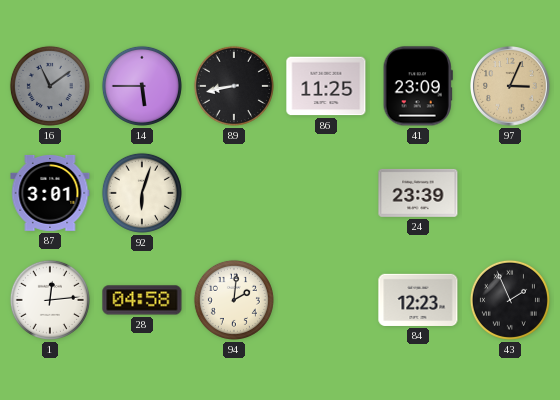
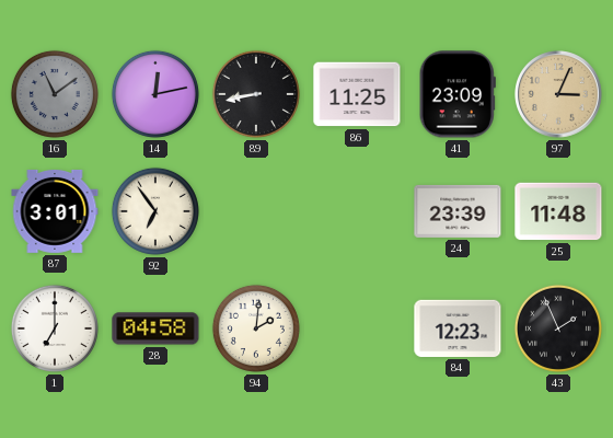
14: 5:45 -> 12:13
92: 6:03 -> 6:54
25: none -> 11:48
1: 12:14 -> 7:00
